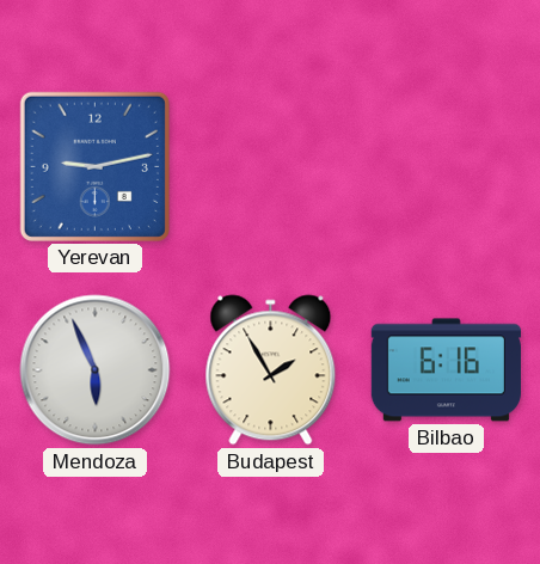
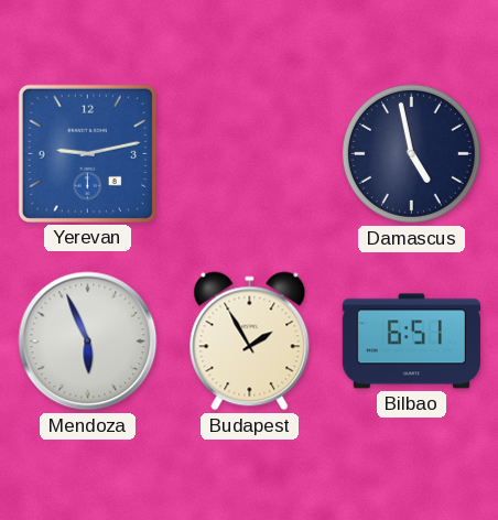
Damascus: none -> 4:58
Bilbao: 6:16 -> 6:51
